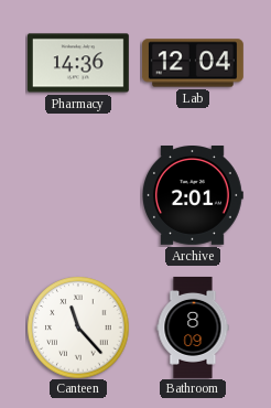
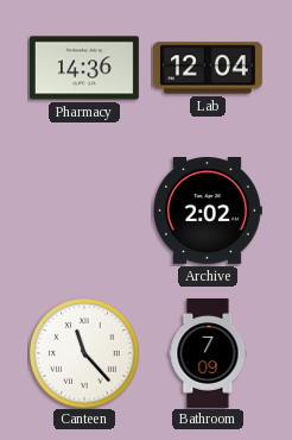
Archive: 2:01 -> 2:02
Bathroom: 8:09 -> 7:09
